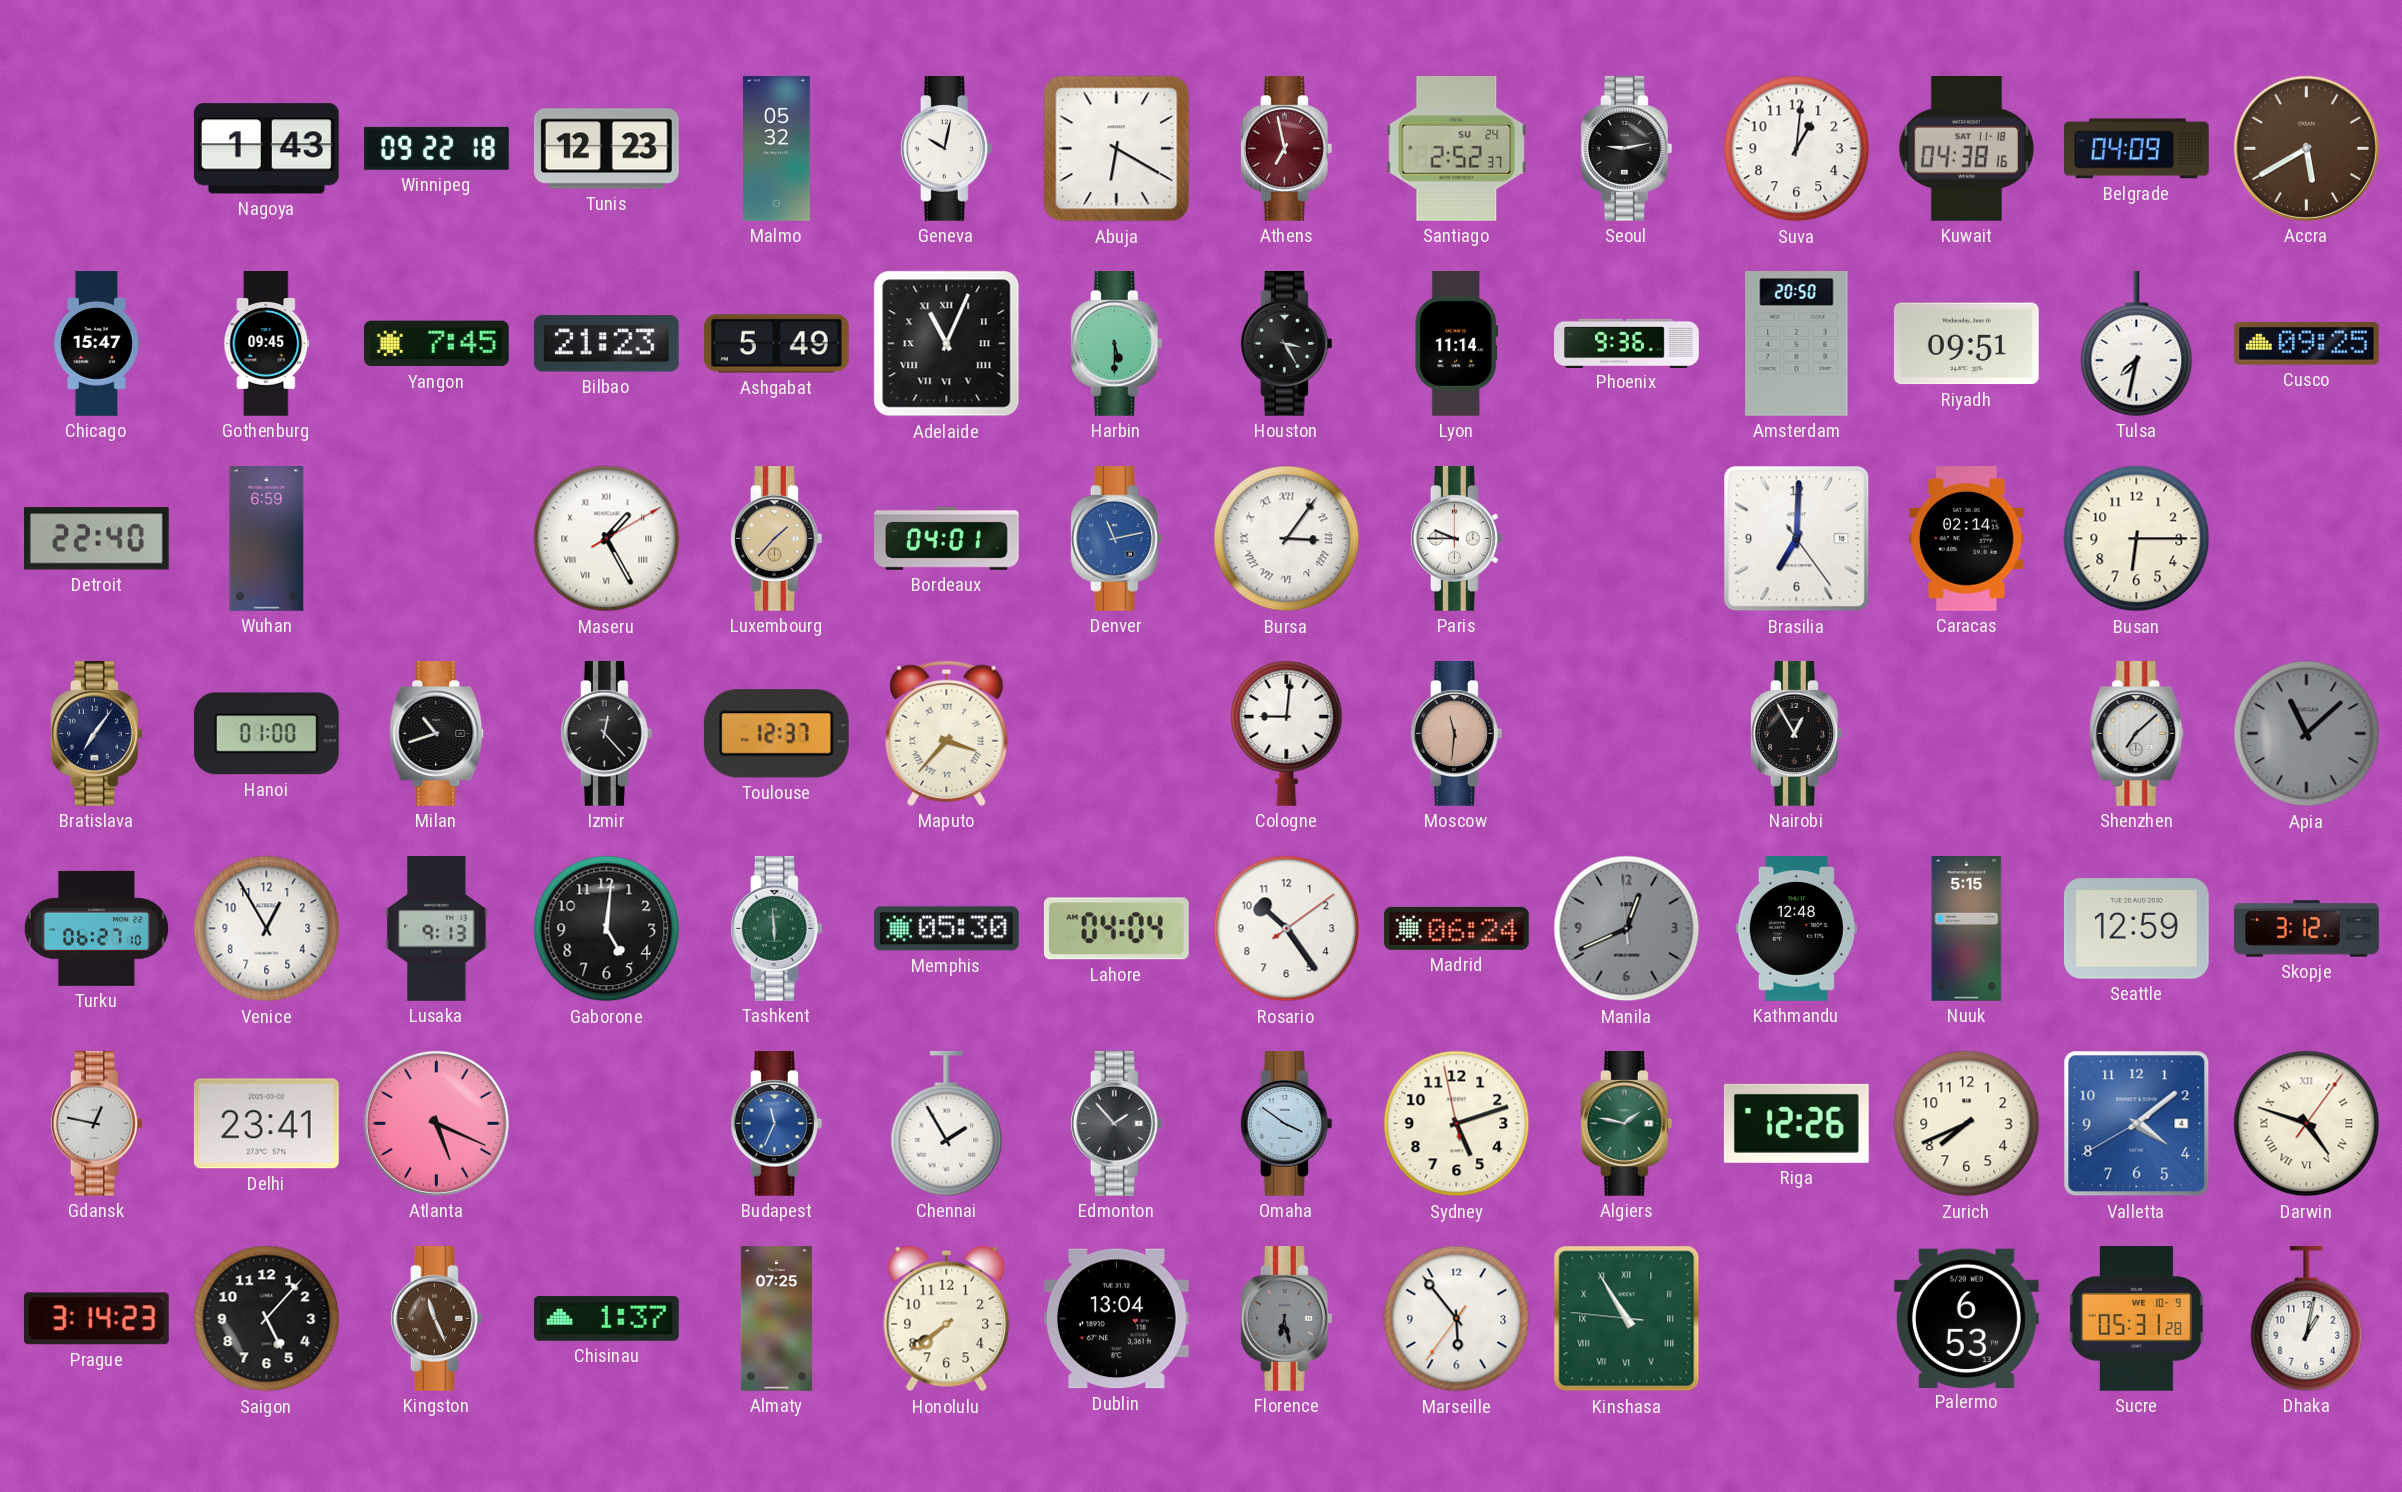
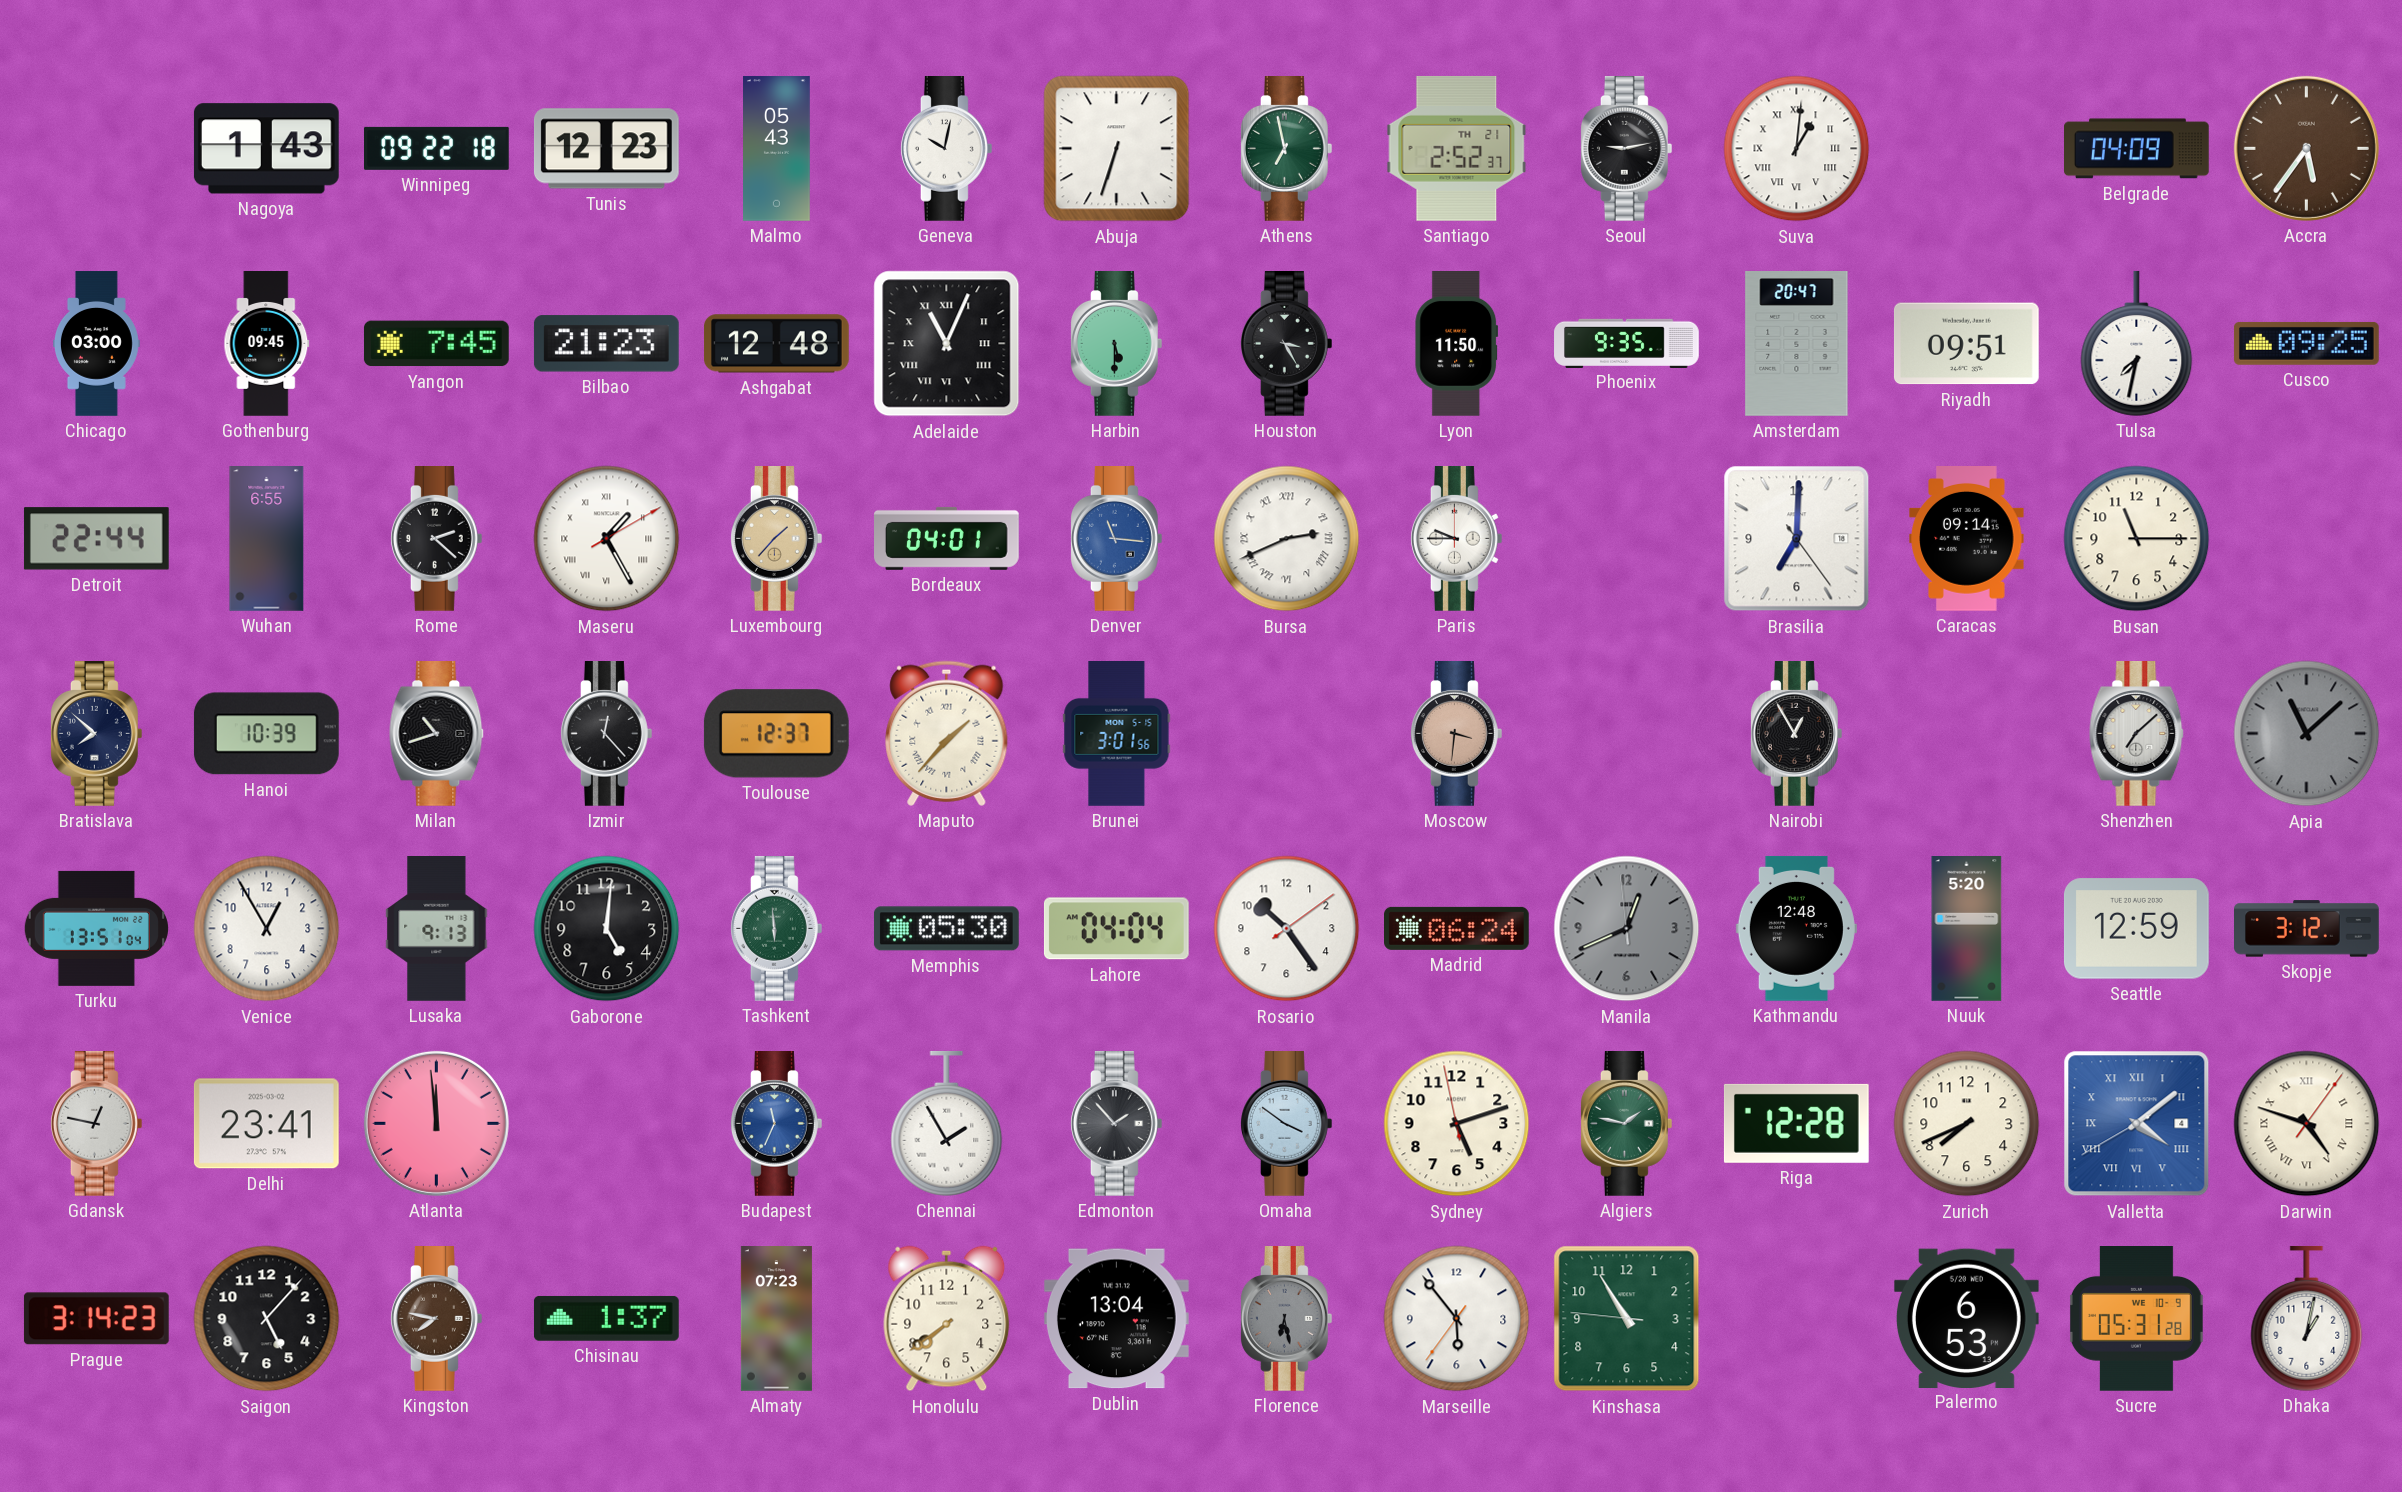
Malmo: 05:32 -> 05:43
Abuja: 6:20 -> 6:33
Athens dial: burgundy -> green
Santiago date: SU 24 -> TH 21
Suva numerals: Arabic -> Roman
Kuwait: 04:38 -> none
Accra: 5:40 -> 5:36
Chicago: 15:47 -> 03:00
Ashgabat: 5:49 -> 12:48
Lyon: 11:14 -> 11:50
Phoenix: 9:36 -> 9:35
Amsterdam: 20:50 -> 20:47
Detroit: 22:40 -> 22:44
Wuhan: 6:59 -> 6:55
Rome: none -> 2:22
Denver: 11:13 -> 11:16
Bursa: 3:06 -> 2:41
Caracas: 02:14 -> 09:14
Busan: 6:15 -> 11:15
Bratislava: 7:06 -> 7:52
Hanoi: 01:00 -> 10:39
Maputo: 3:37 -> 1:37
Brunei: none -> 3:01
Cologne: 9:01 -> none
Moscow: 11:31 -> 3:31
Turku: 06:27 -> 13:51
Nuuk: 5:15 -> 5:20
Atlanta: 5:19 -> 11:59
Riga: 12:26 -> 12:28
Valletta numerals: Arabic -> Roman
Kingston: 11:26 -> 7:47
Almaty: 07:25 -> 07:23
Kinshasa numerals: Roman -> Arabic
